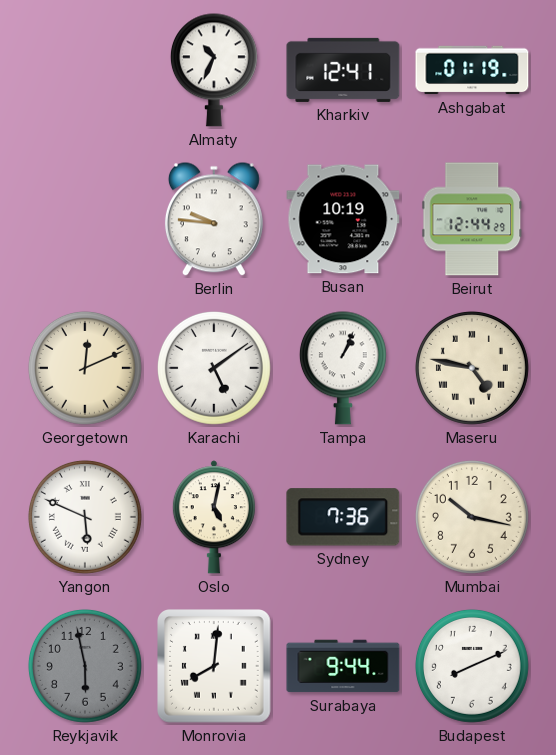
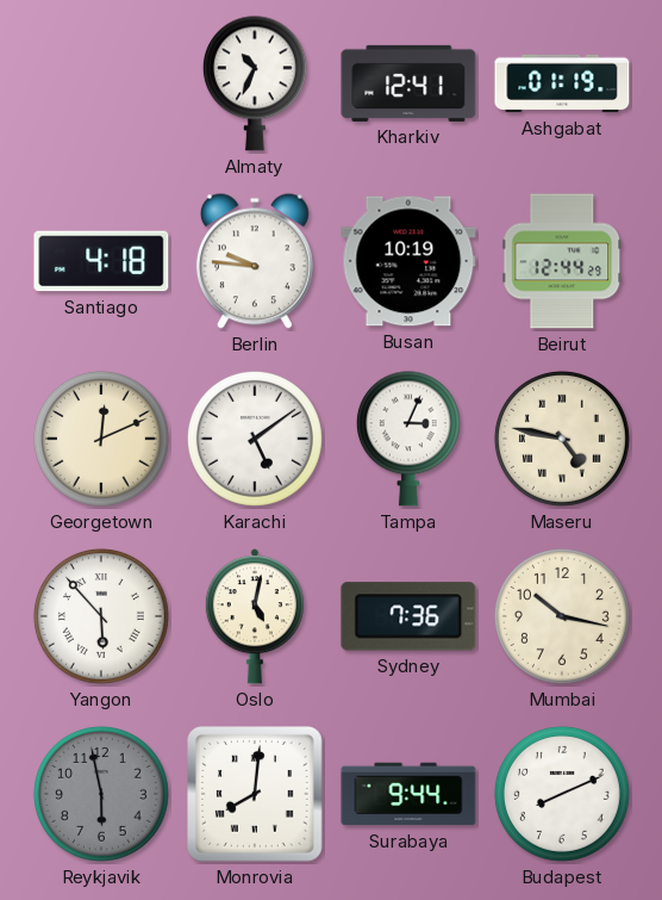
Santiago: none -> 4:18
Tampa: 1:04 -> 3:04
Yangon: 5:49 -> 5:53
